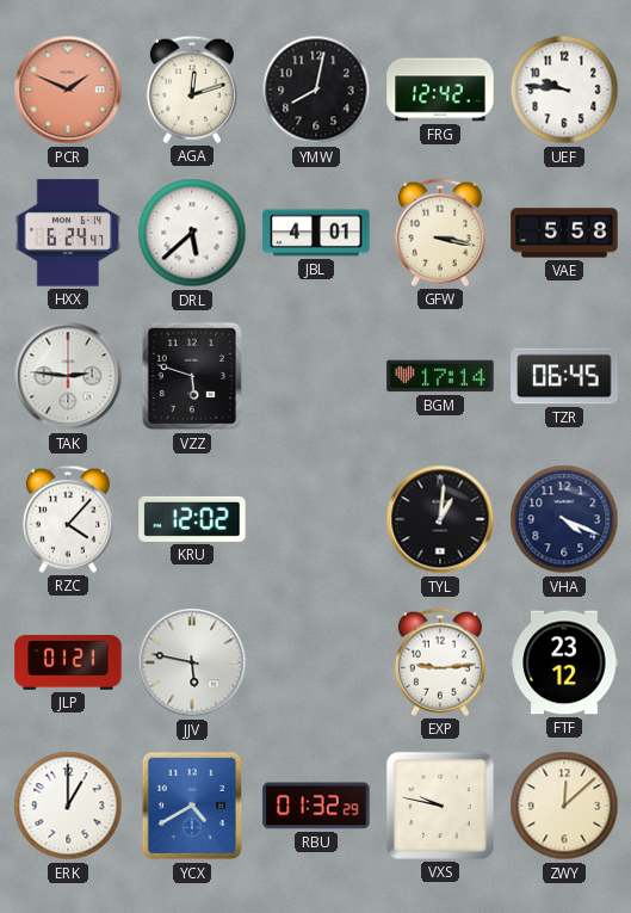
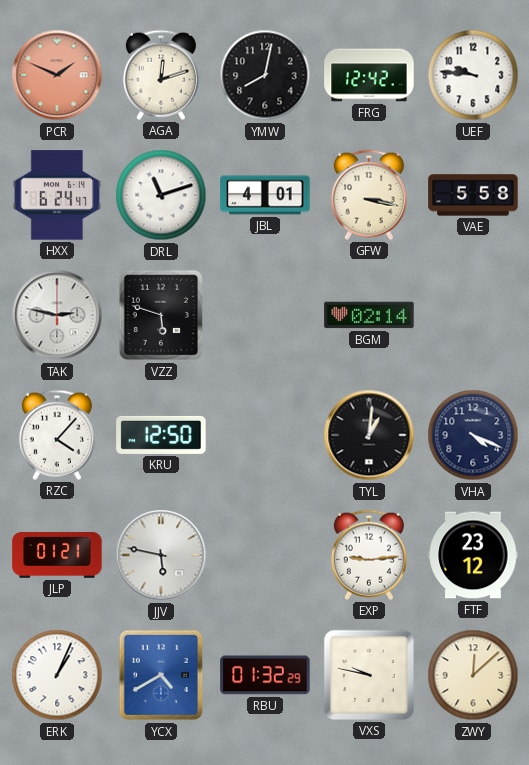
DRL: 5:38 -> 11:12
TAK: 2:46 -> 2:47
BGM: 17:14 -> 02:14
TZR: 06:45 -> none
KRU: 12:02 -> 12:50
ERK: 1:00 -> 1:04
